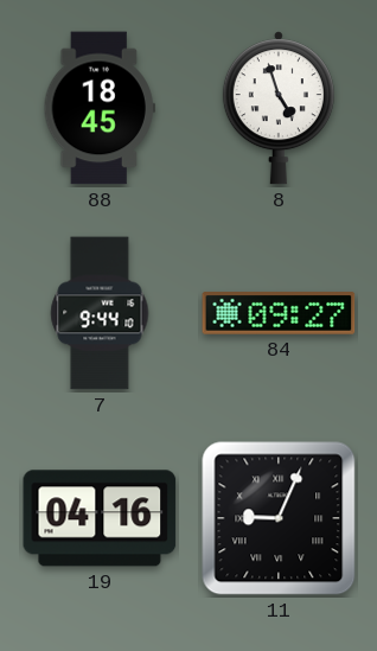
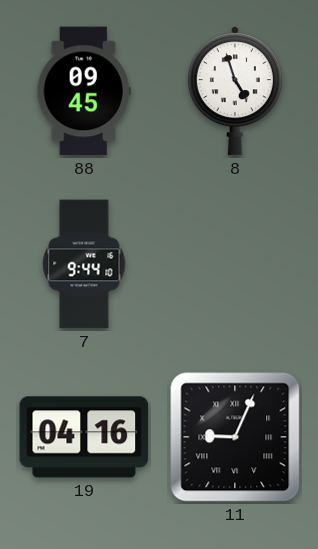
88: 18:45 -> 09:45
84: 09:27 -> none
